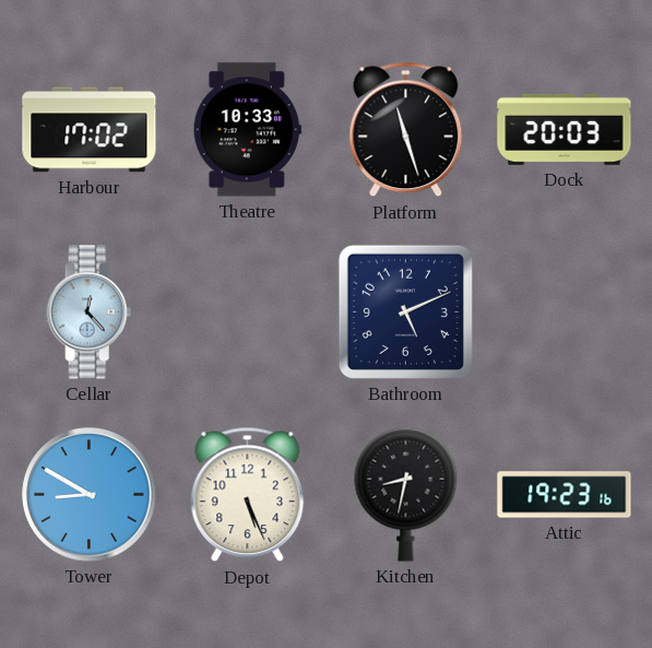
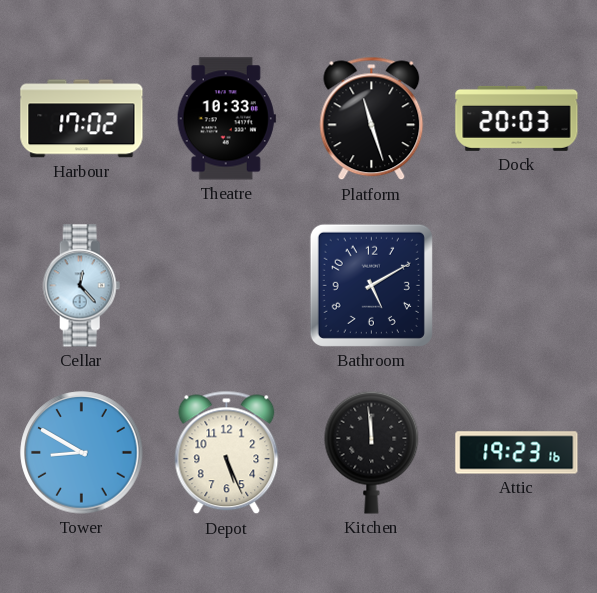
Bathroom: 5:11 -> 5:10
Kitchen: 8:32 -> 11:59
